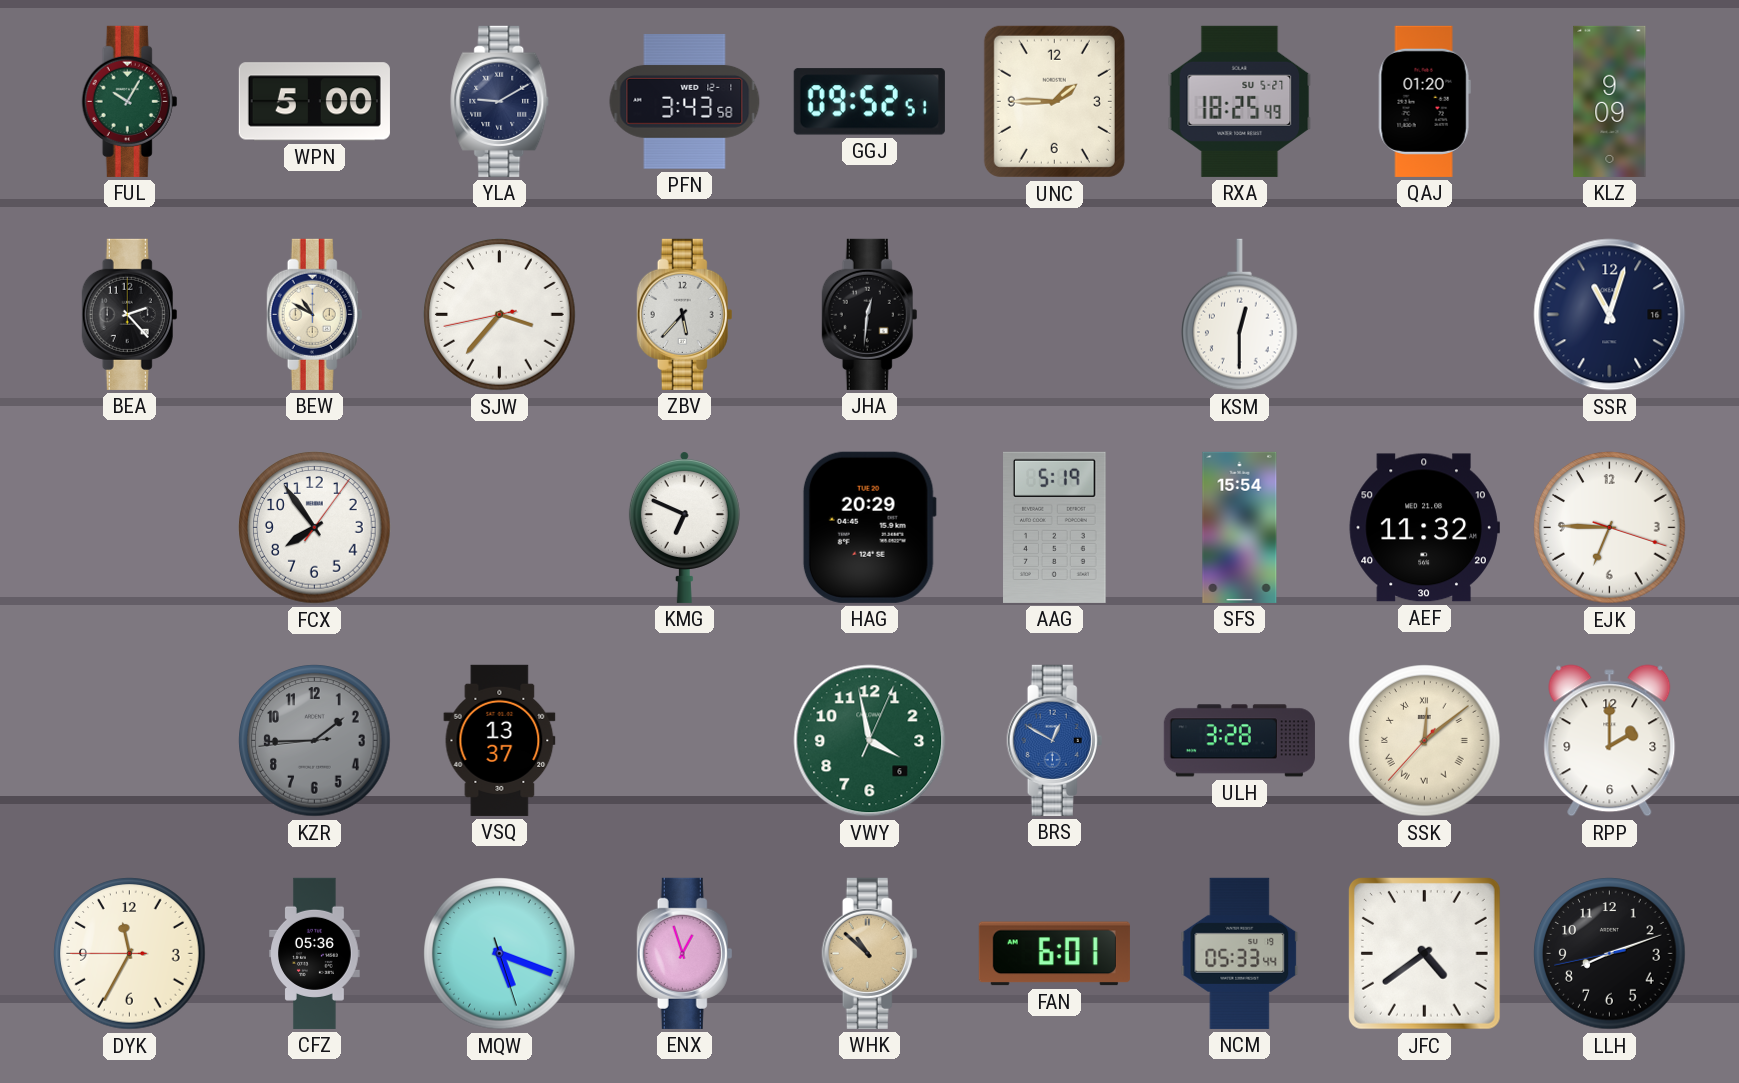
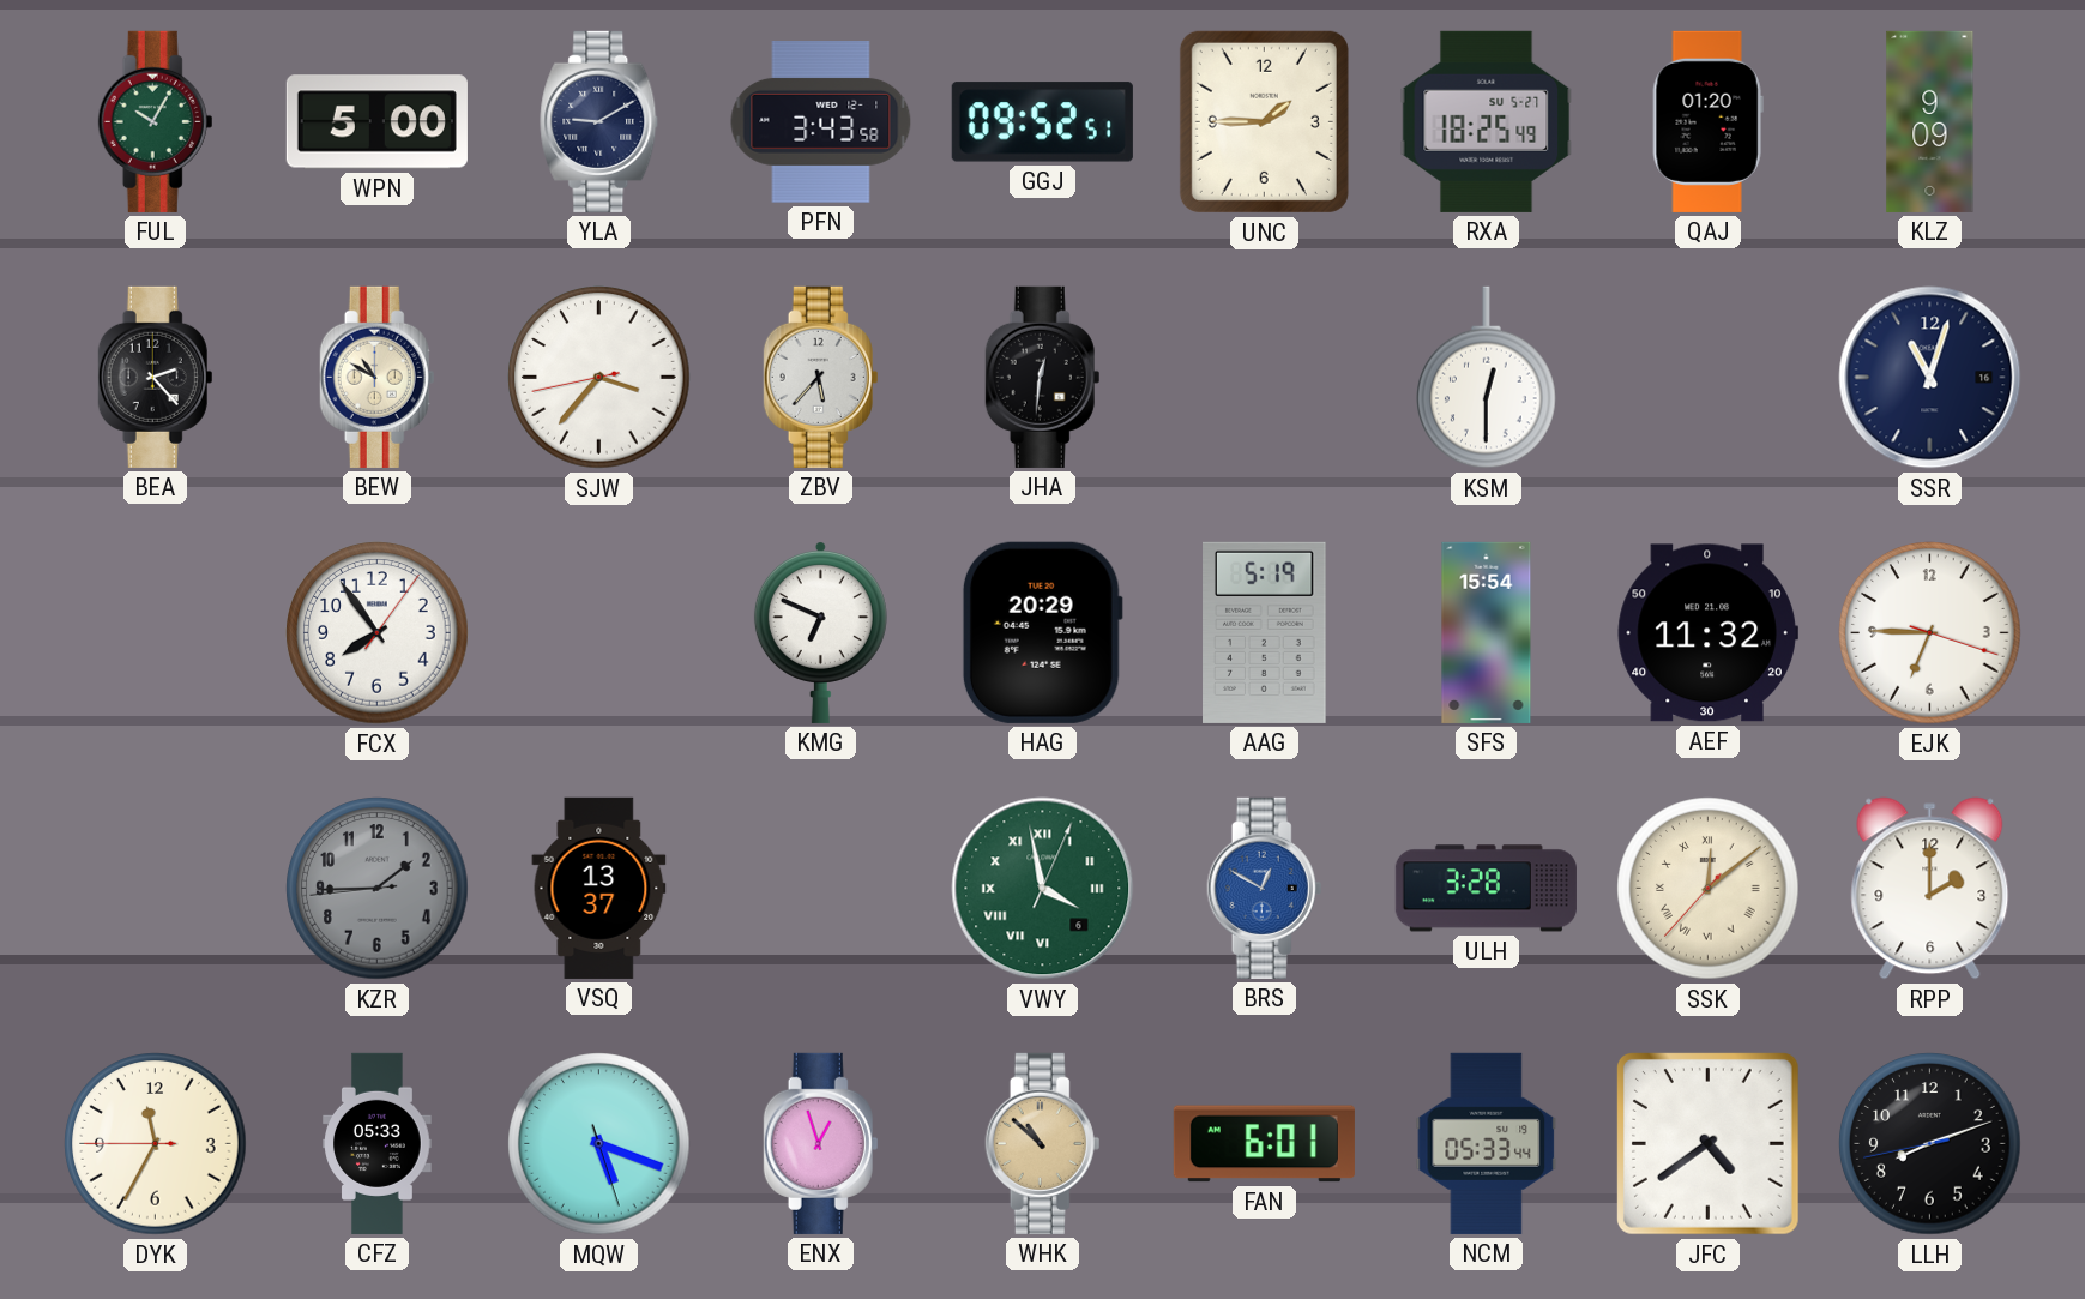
VWY numerals: Arabic -> Roman
CFZ: 05:36 -> 05:33
